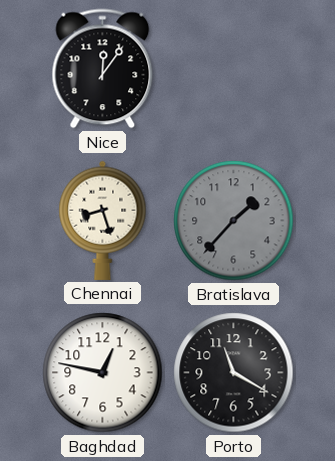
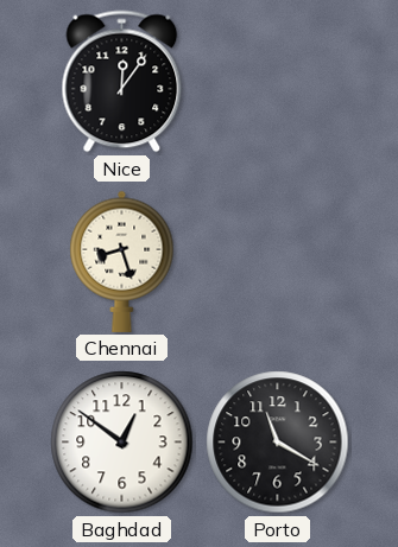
Bratislava: 1:37 -> none
Baghdad: 12:47 -> 12:51
